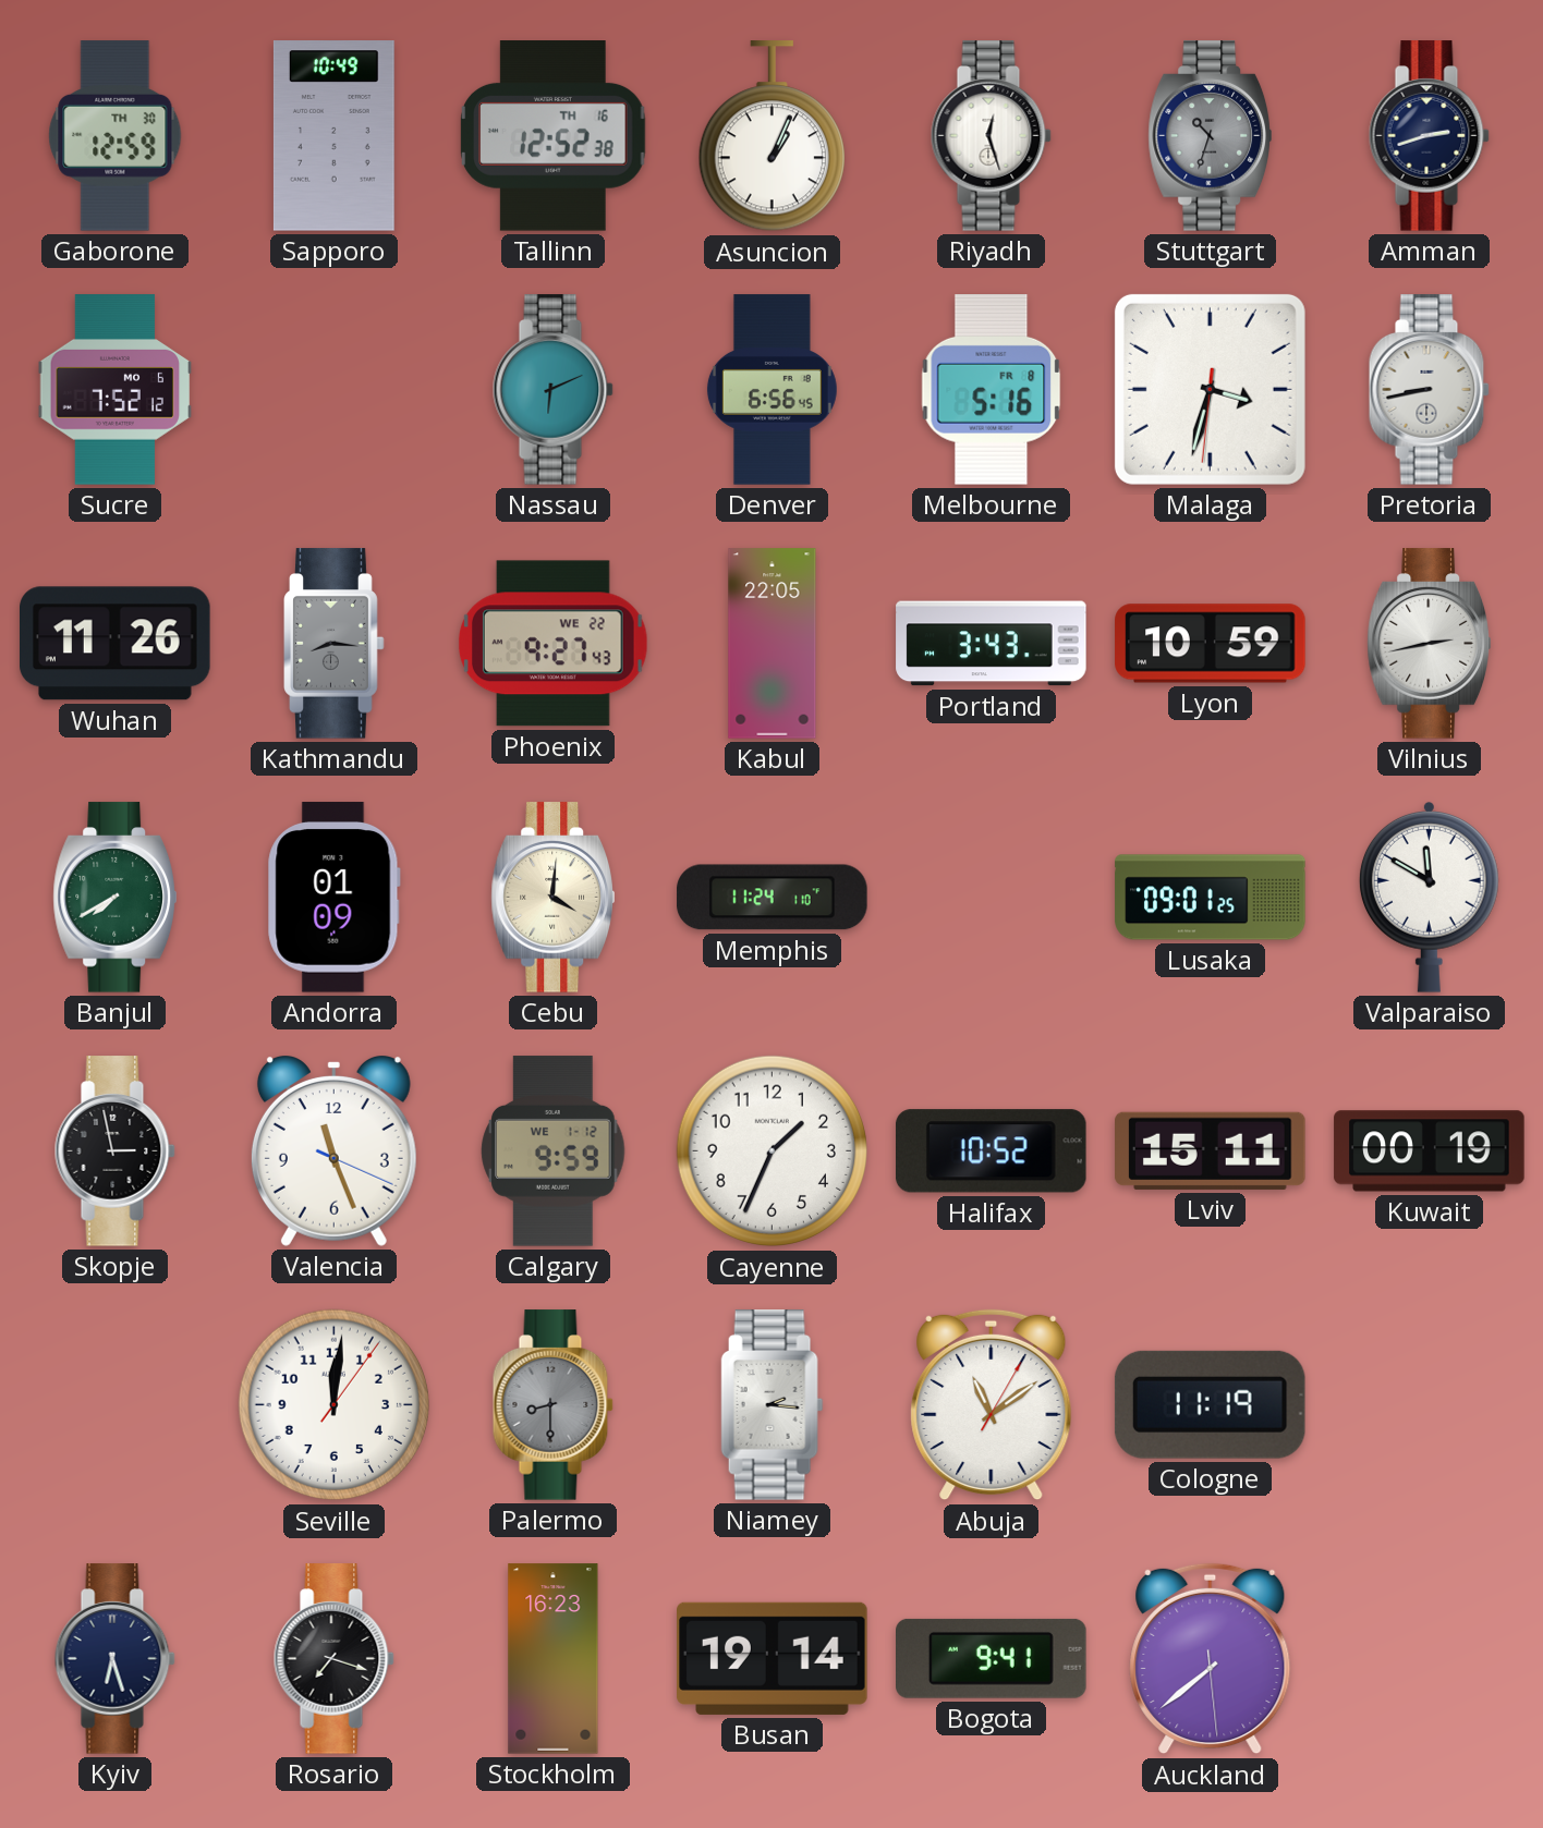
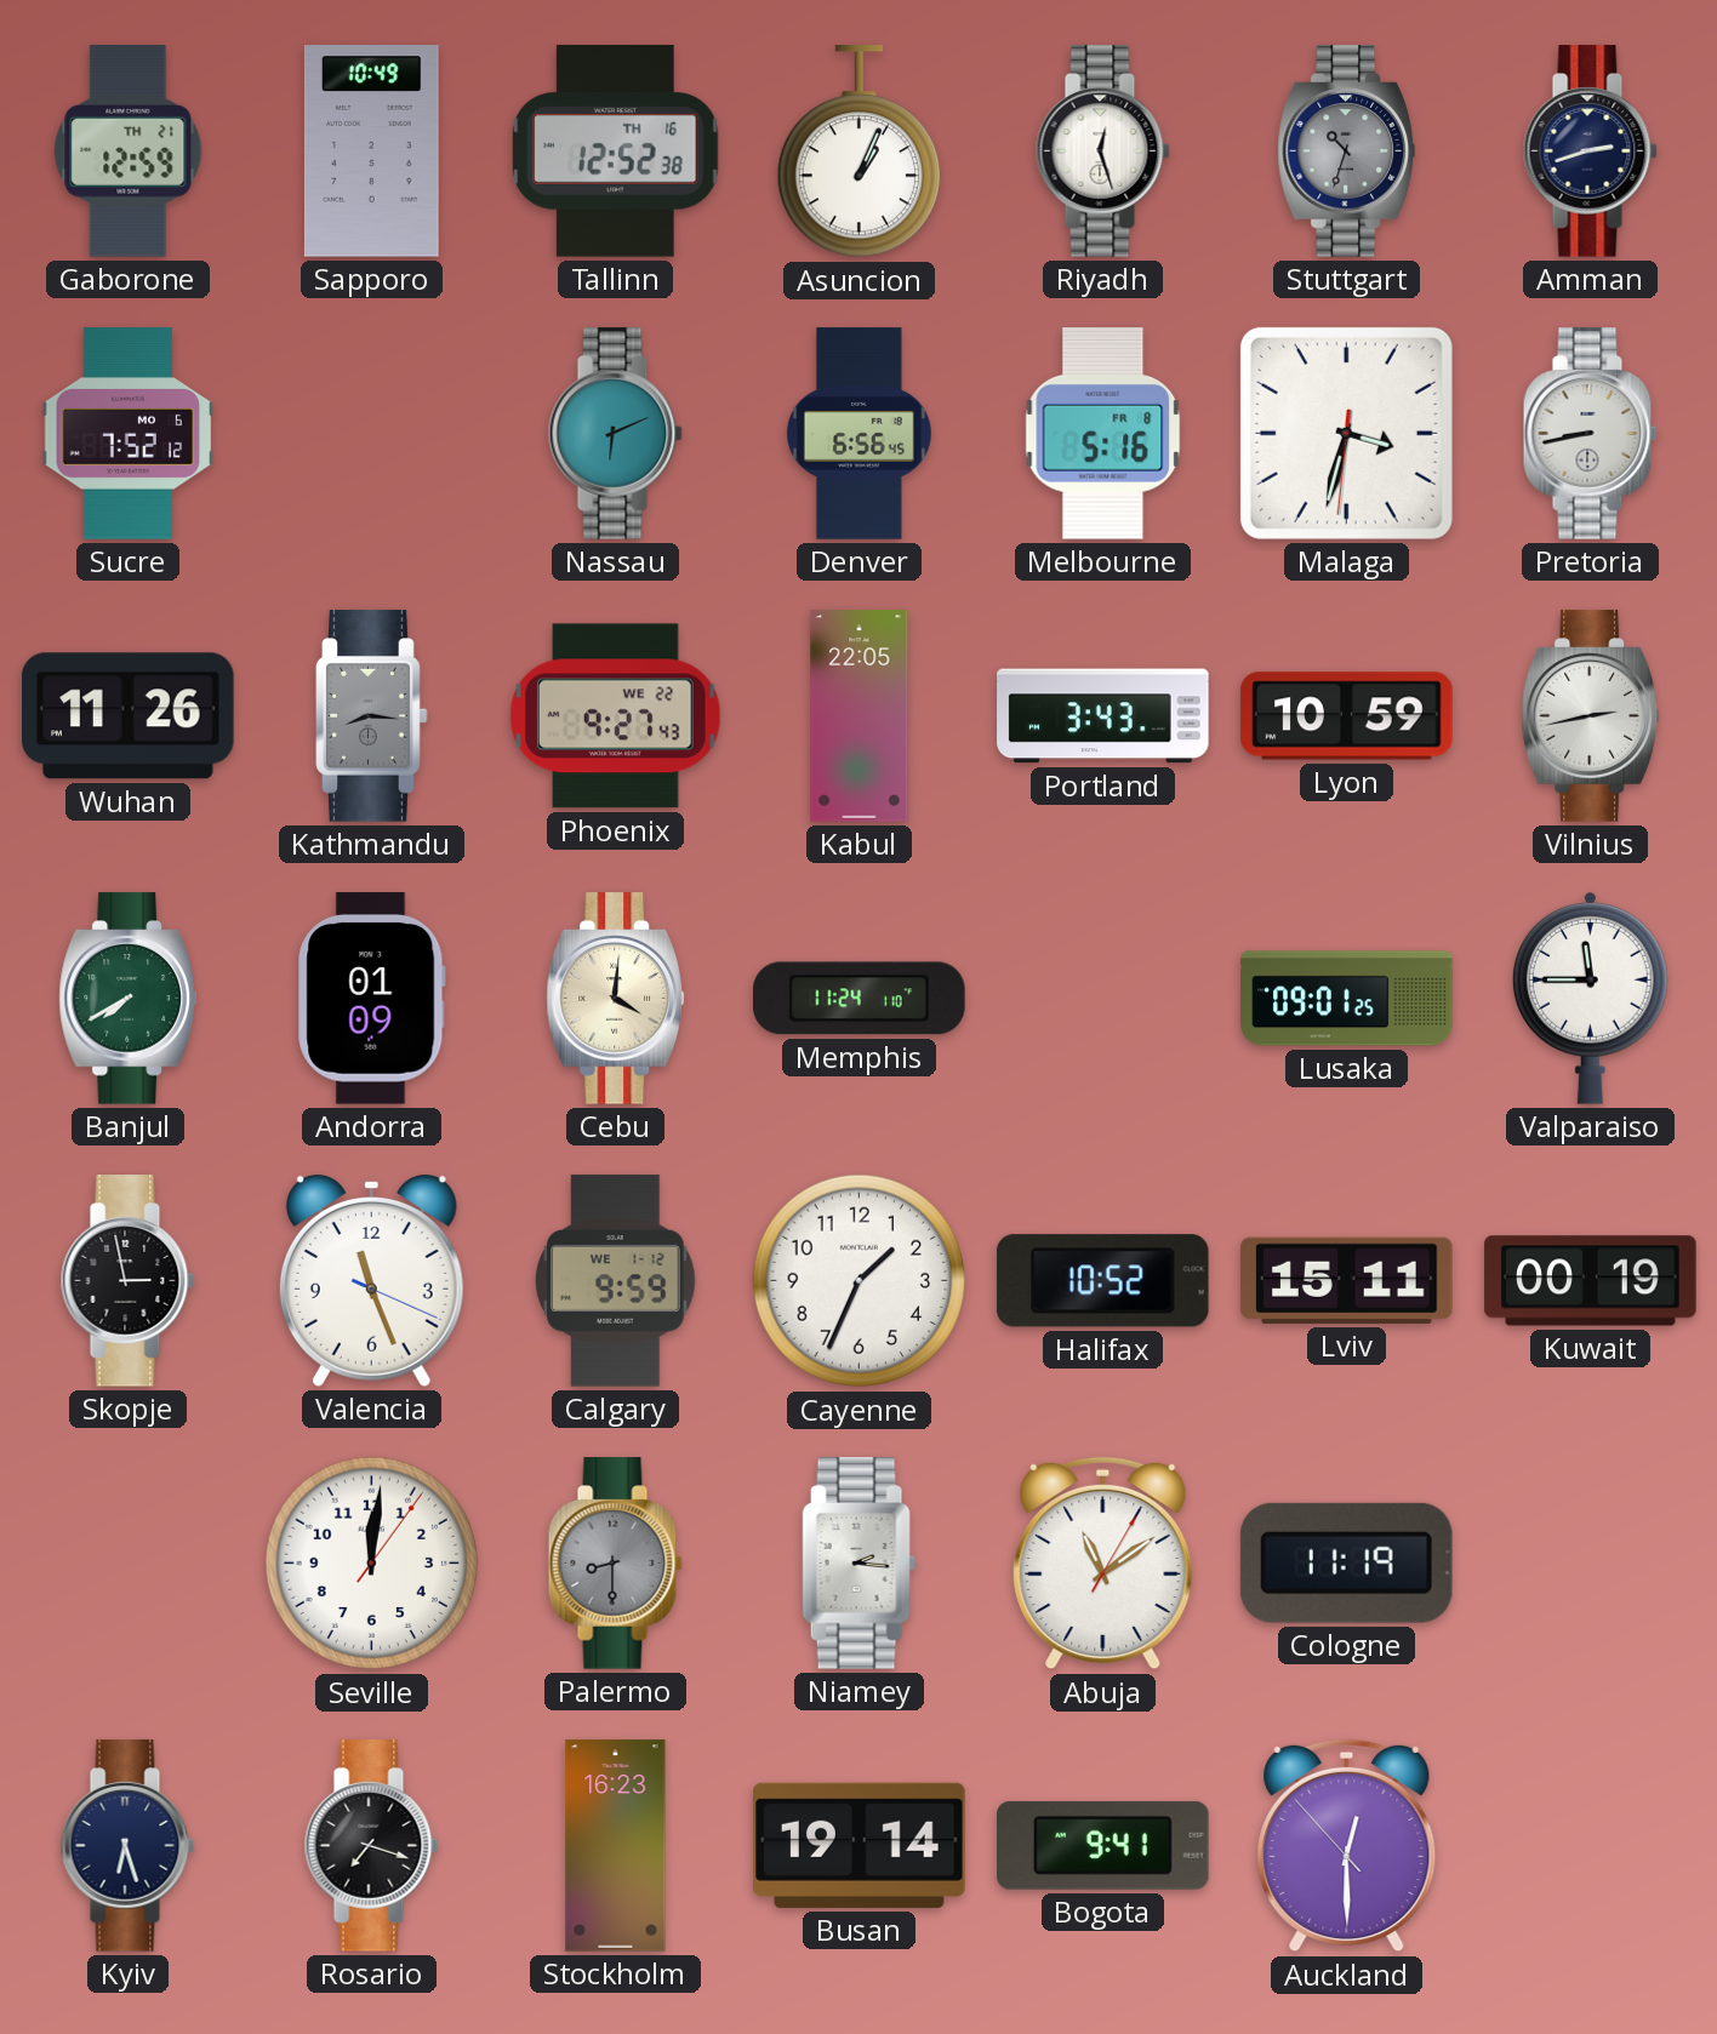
Gaborone date: TH 30 -> TH 21
Valparaiso: 11:50 -> 11:45
Auckland: 7:38 -> 12:29
